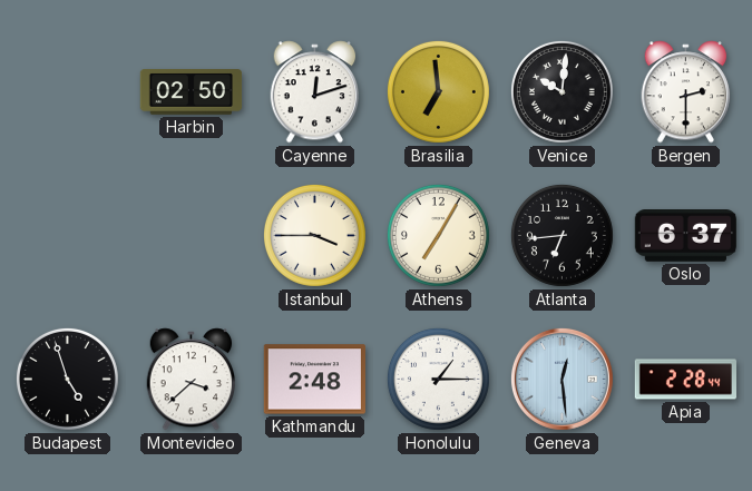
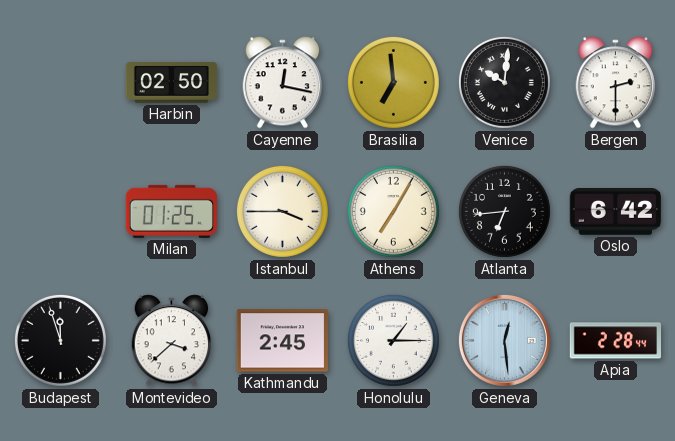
Cayenne: 12:12 -> 12:17
Milan: none -> 01:25
Oslo: 6:37 -> 6:42
Budapest: 4:57 -> 11:57
Kathmandu: 2:48 -> 2:45
